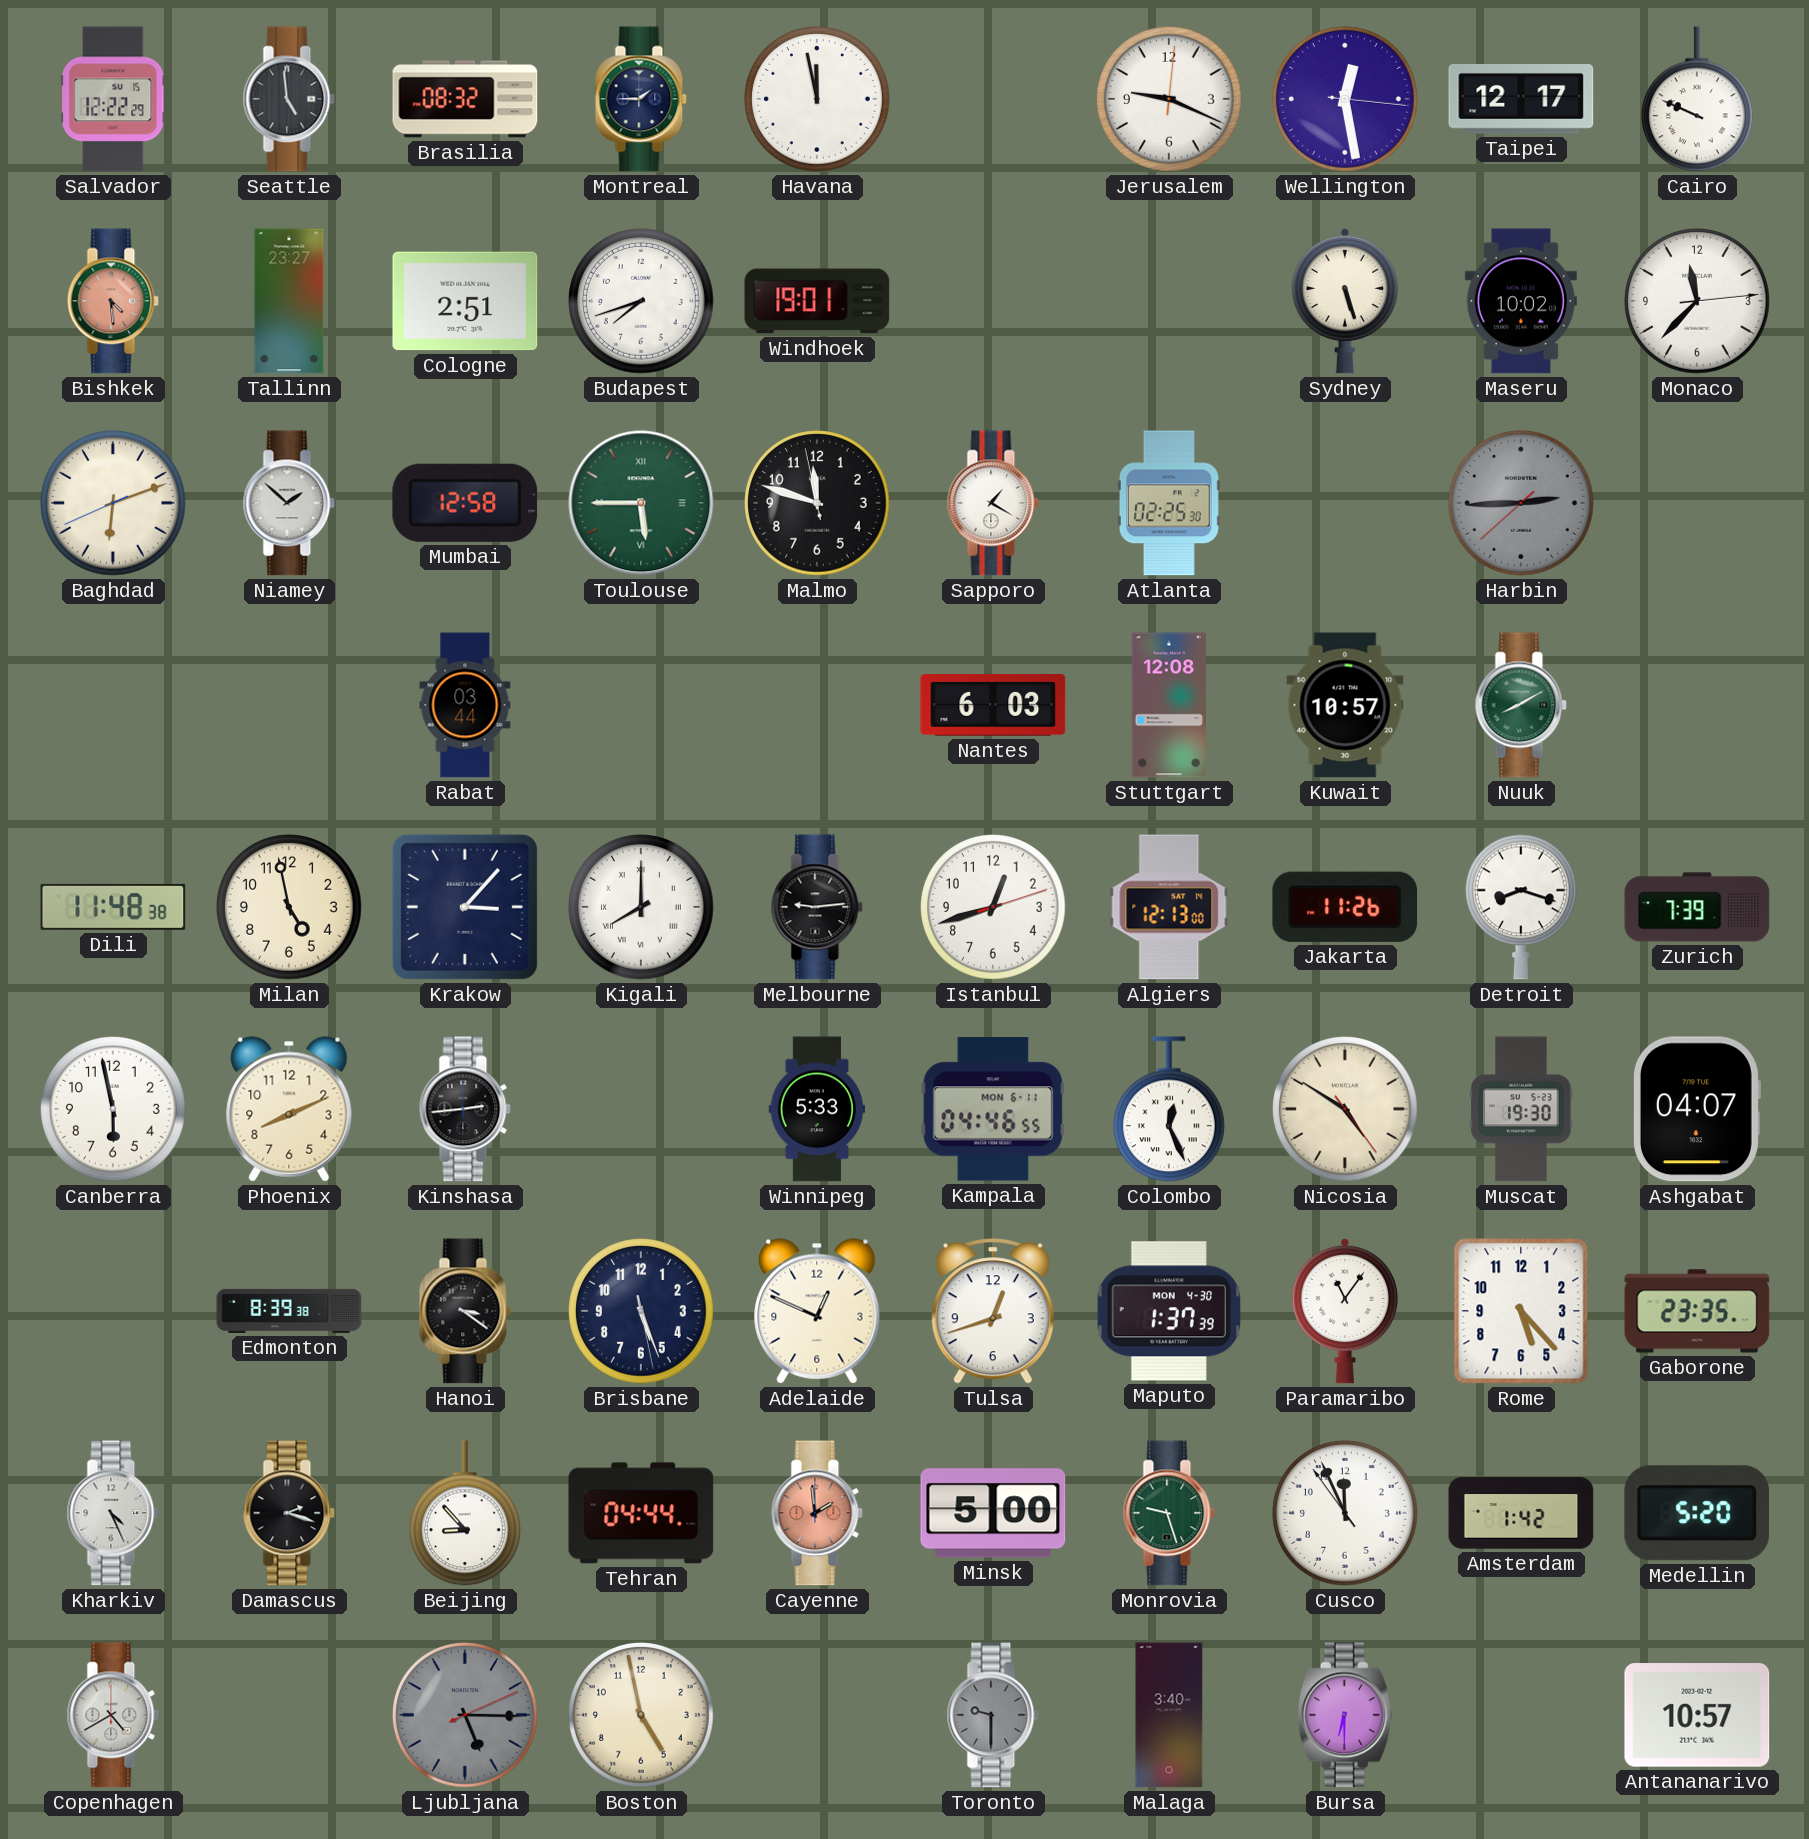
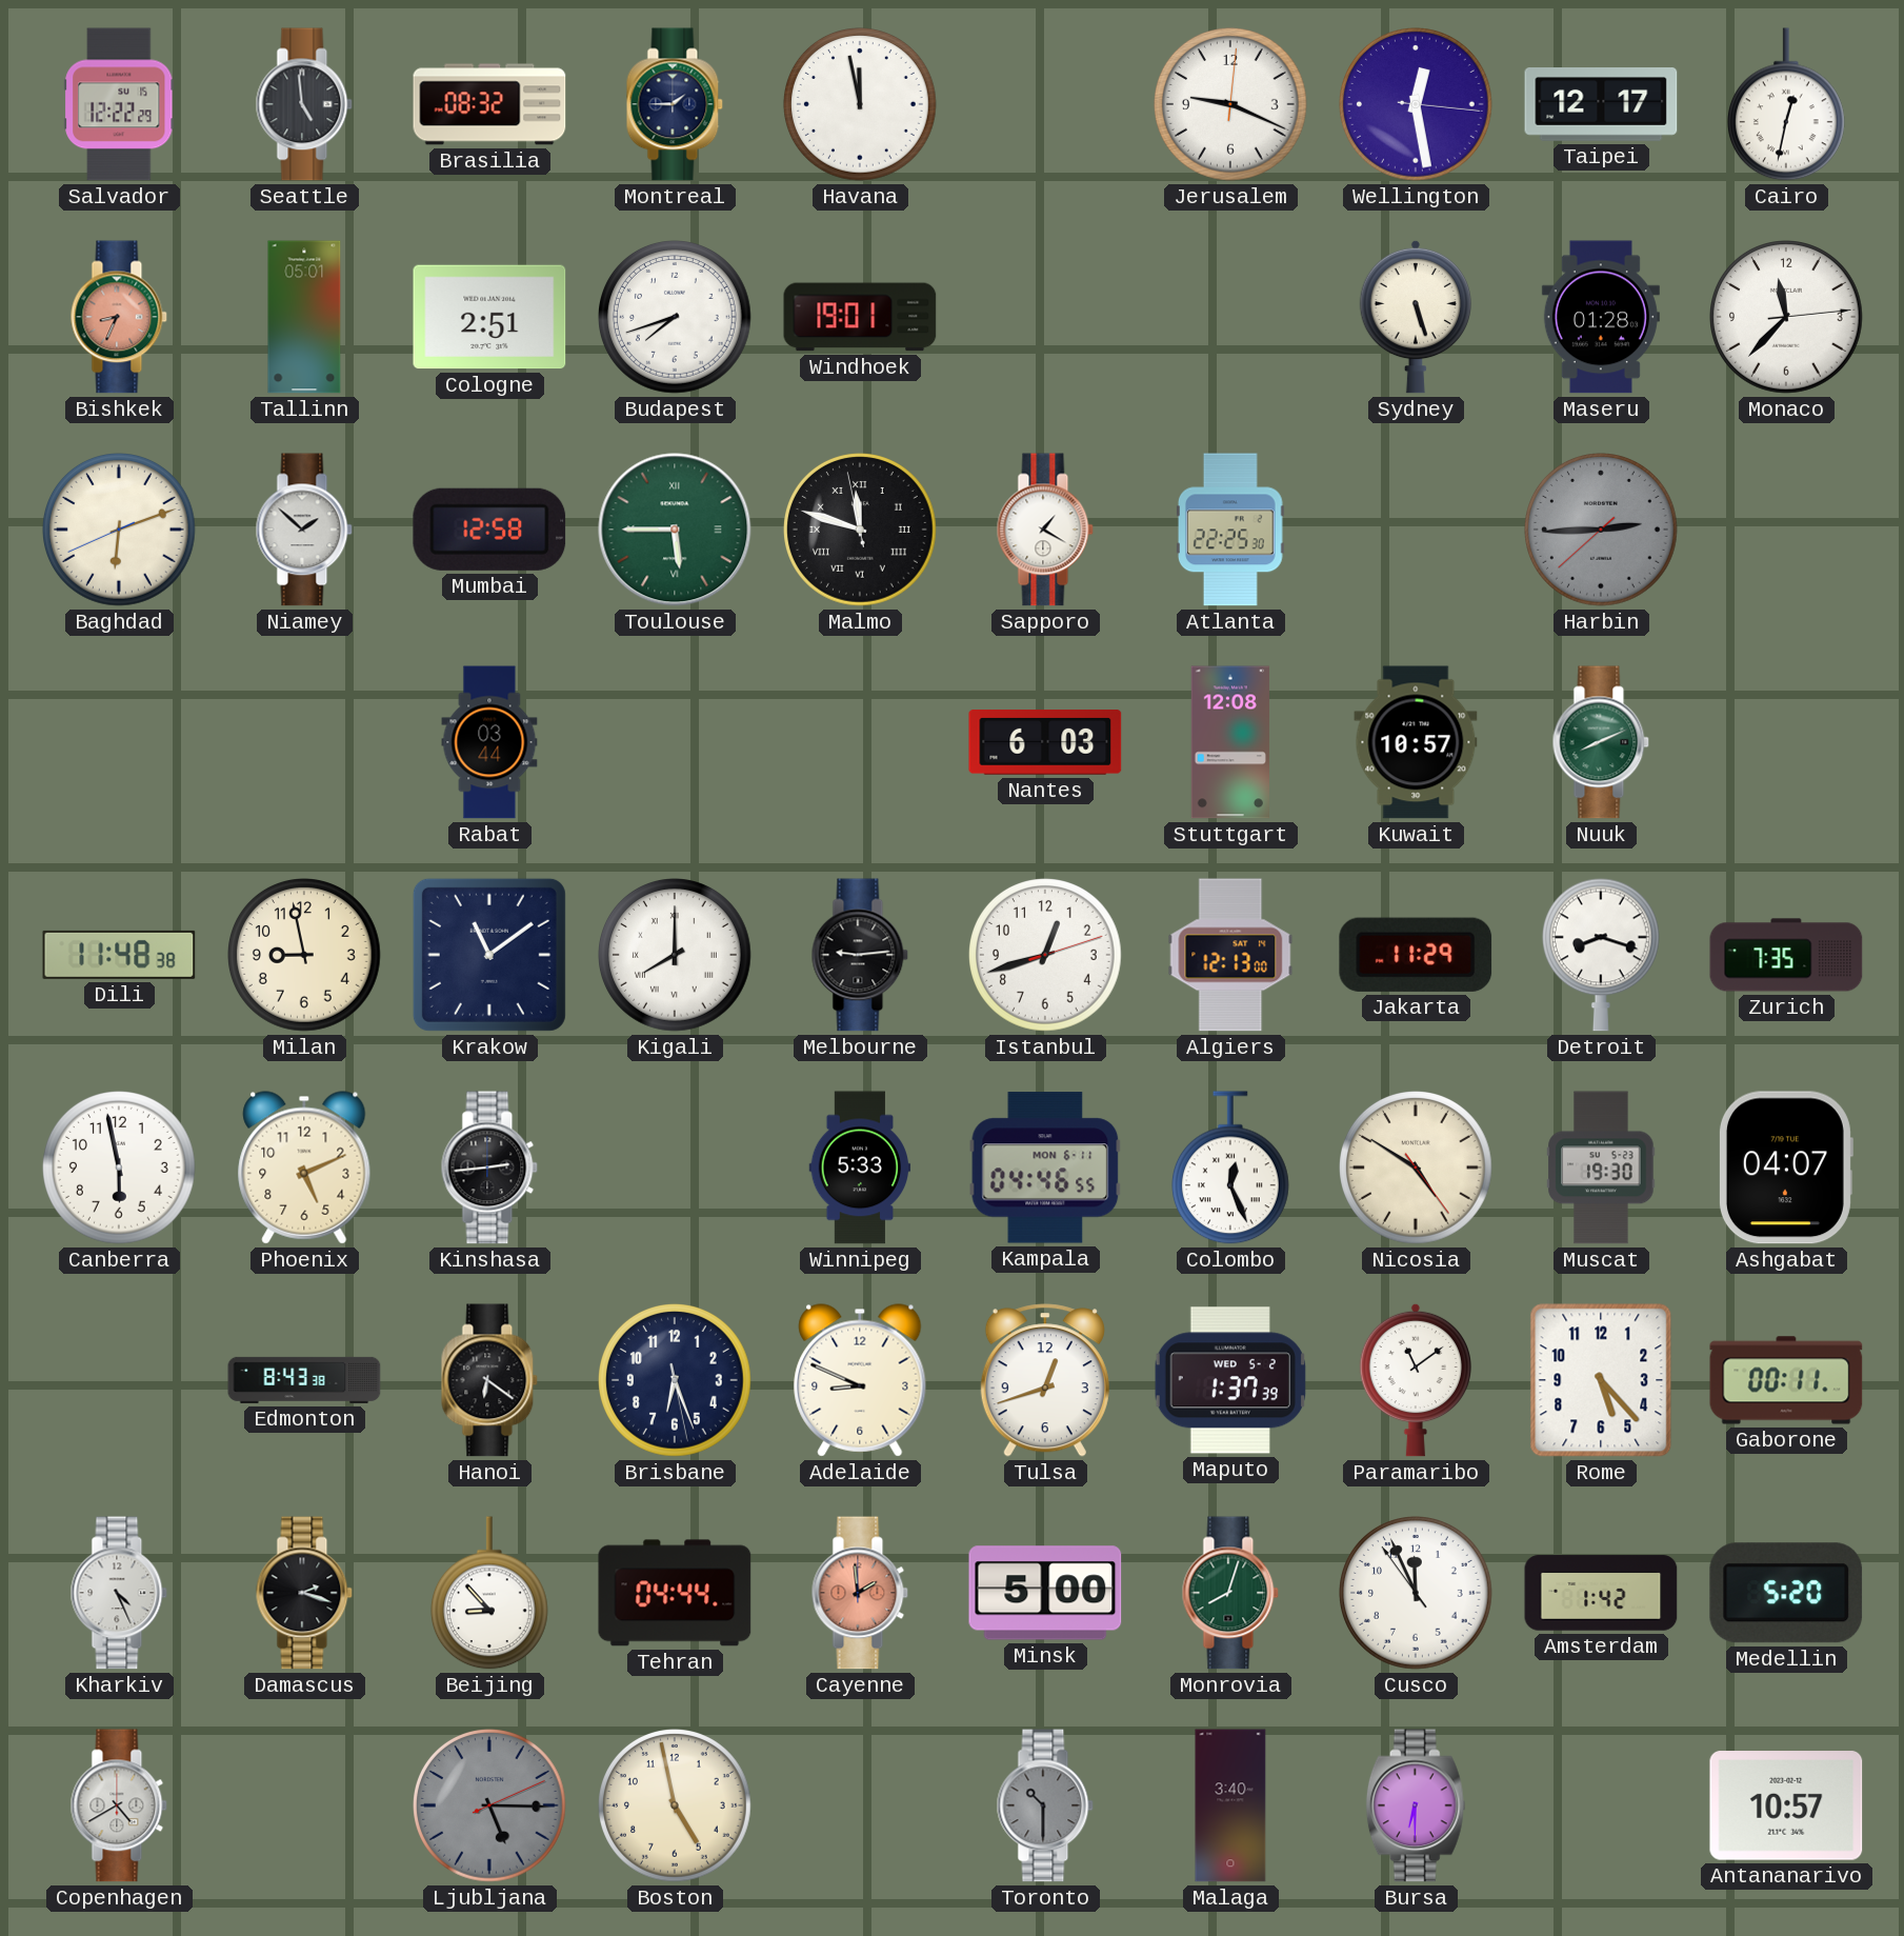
Cairo: 9:49 -> 12:32
Bishkek: 4:29 -> 8:34
Tallinn: 23:27 -> 05:01
Maseru: 10:02 -> 01:28
Malmo numerals: Arabic -> Roman
Atlanta: 02:25 -> 22:25
Nuuk: 8:10 -> 8:11
Milan: 4:58 -> 8:58
Krakow: 3:07 -> 11:09
Jakarta: 11:26 -> 11:29
Zurich: 7:39 -> 7:35
Phoenix: 8:11 -> 5:11
Edmonton: 8:39 -> 8:43
Hanoi: 3:21 -> 6:21
Brisbane: 5:26 -> 6:26
Adelaide: 12:49 -> 8:49
Maputo date: MON 4-30 -> WED 5-2
Paramaribo: 11:06 -> 11:09
Gaborone: 23:35 -> 00:11
Monrovia: 9:27 -> 8:03
Toronto: 9:30 -> 10:30
